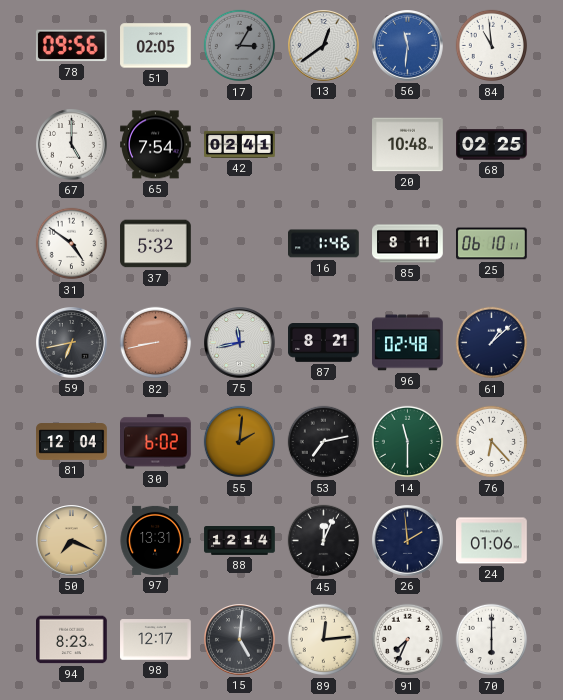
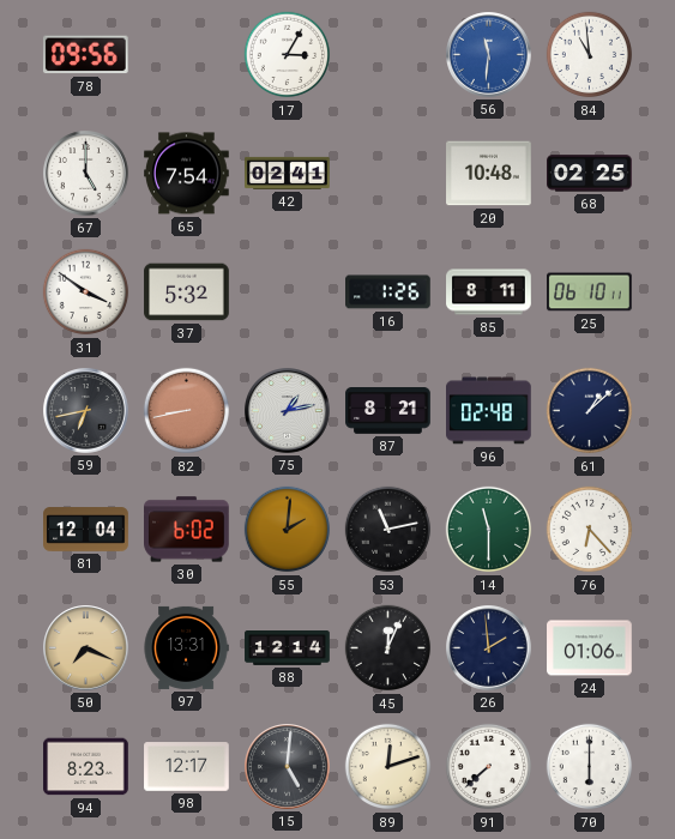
51: 02:05 -> none
17 dial: grey -> white
13: 12:39 -> none
31: 4:51 -> 3:51
16: 1:46 -> 1:26
75: 11:43 -> 1:13
53: 7:13 -> 11:13
89: 12:14 -> 12:12
91: 7:34 -> 7:38
